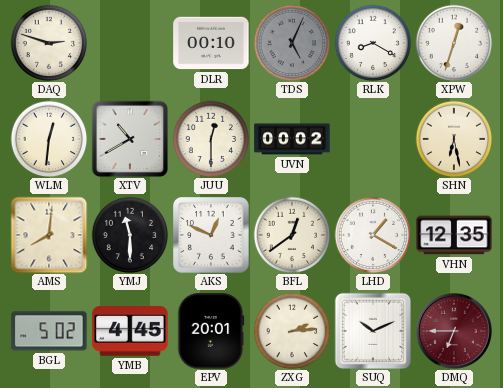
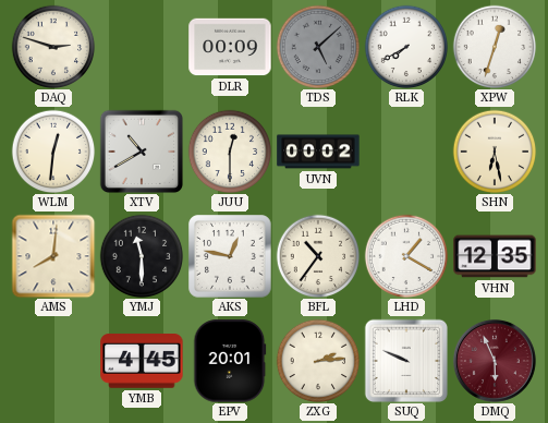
DLR: 00:10 -> 00:09
TDS: 5:04 -> 5:08
RLK: 8:20 -> 7:40
AKS: 12:49 -> 12:47
BFL: 12:39 -> 10:36
BGL: 5:02 -> none
SUQ: 10:11 -> 9:49
DMQ: 6:45 -> 5:56
